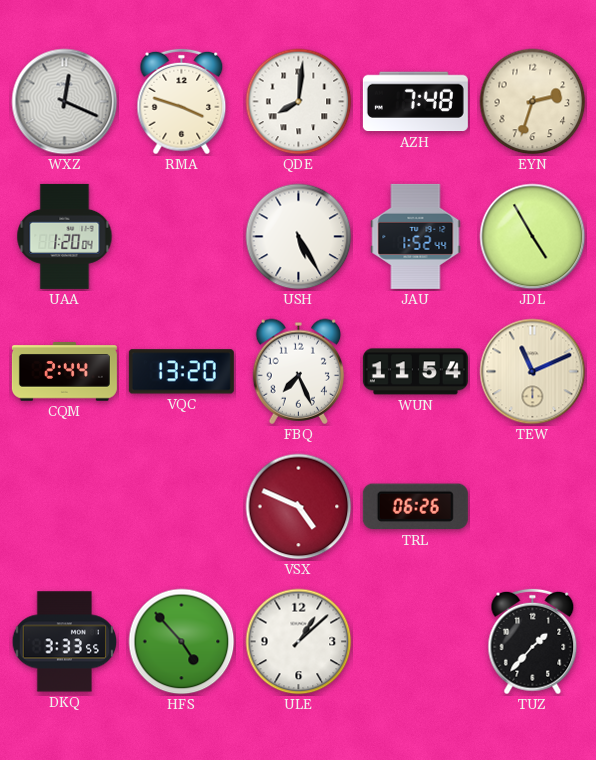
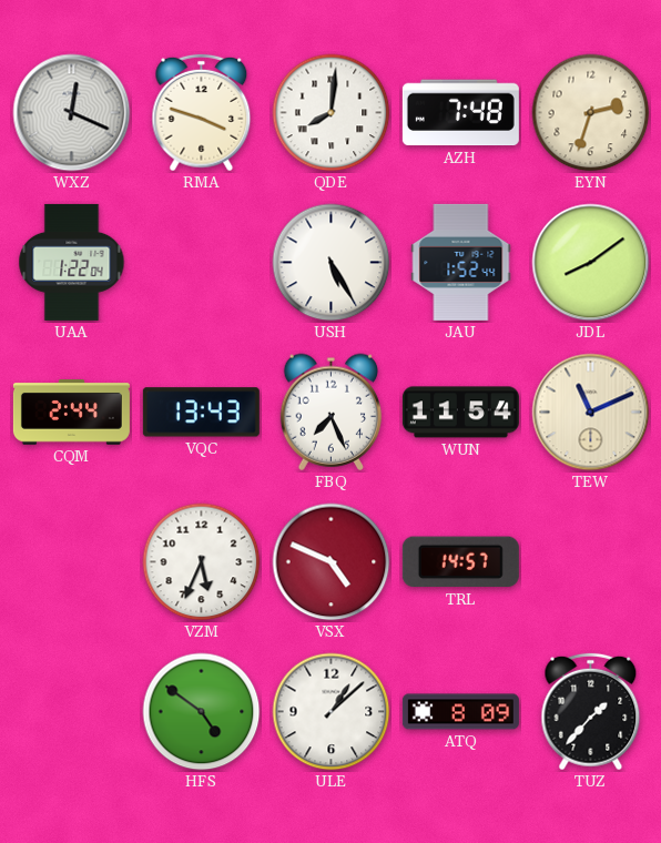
UAA: 1:20 -> 1:22
JDL: 4:55 -> 8:09
VQC: 13:20 -> 13:43
VZM: none -> 5:34
TRL: 06:26 -> 14:57
DKQ: 3:33 -> none
HFS: 4:53 -> 4:51
ATQ: none -> 8:09
